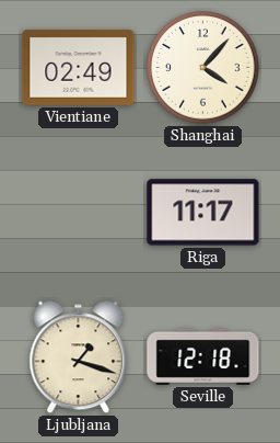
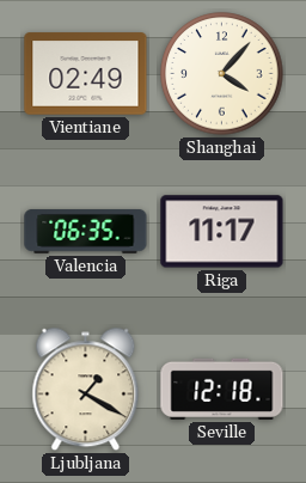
Valencia: none -> 06:35
Ljubljana: 1:18 -> 1:20
